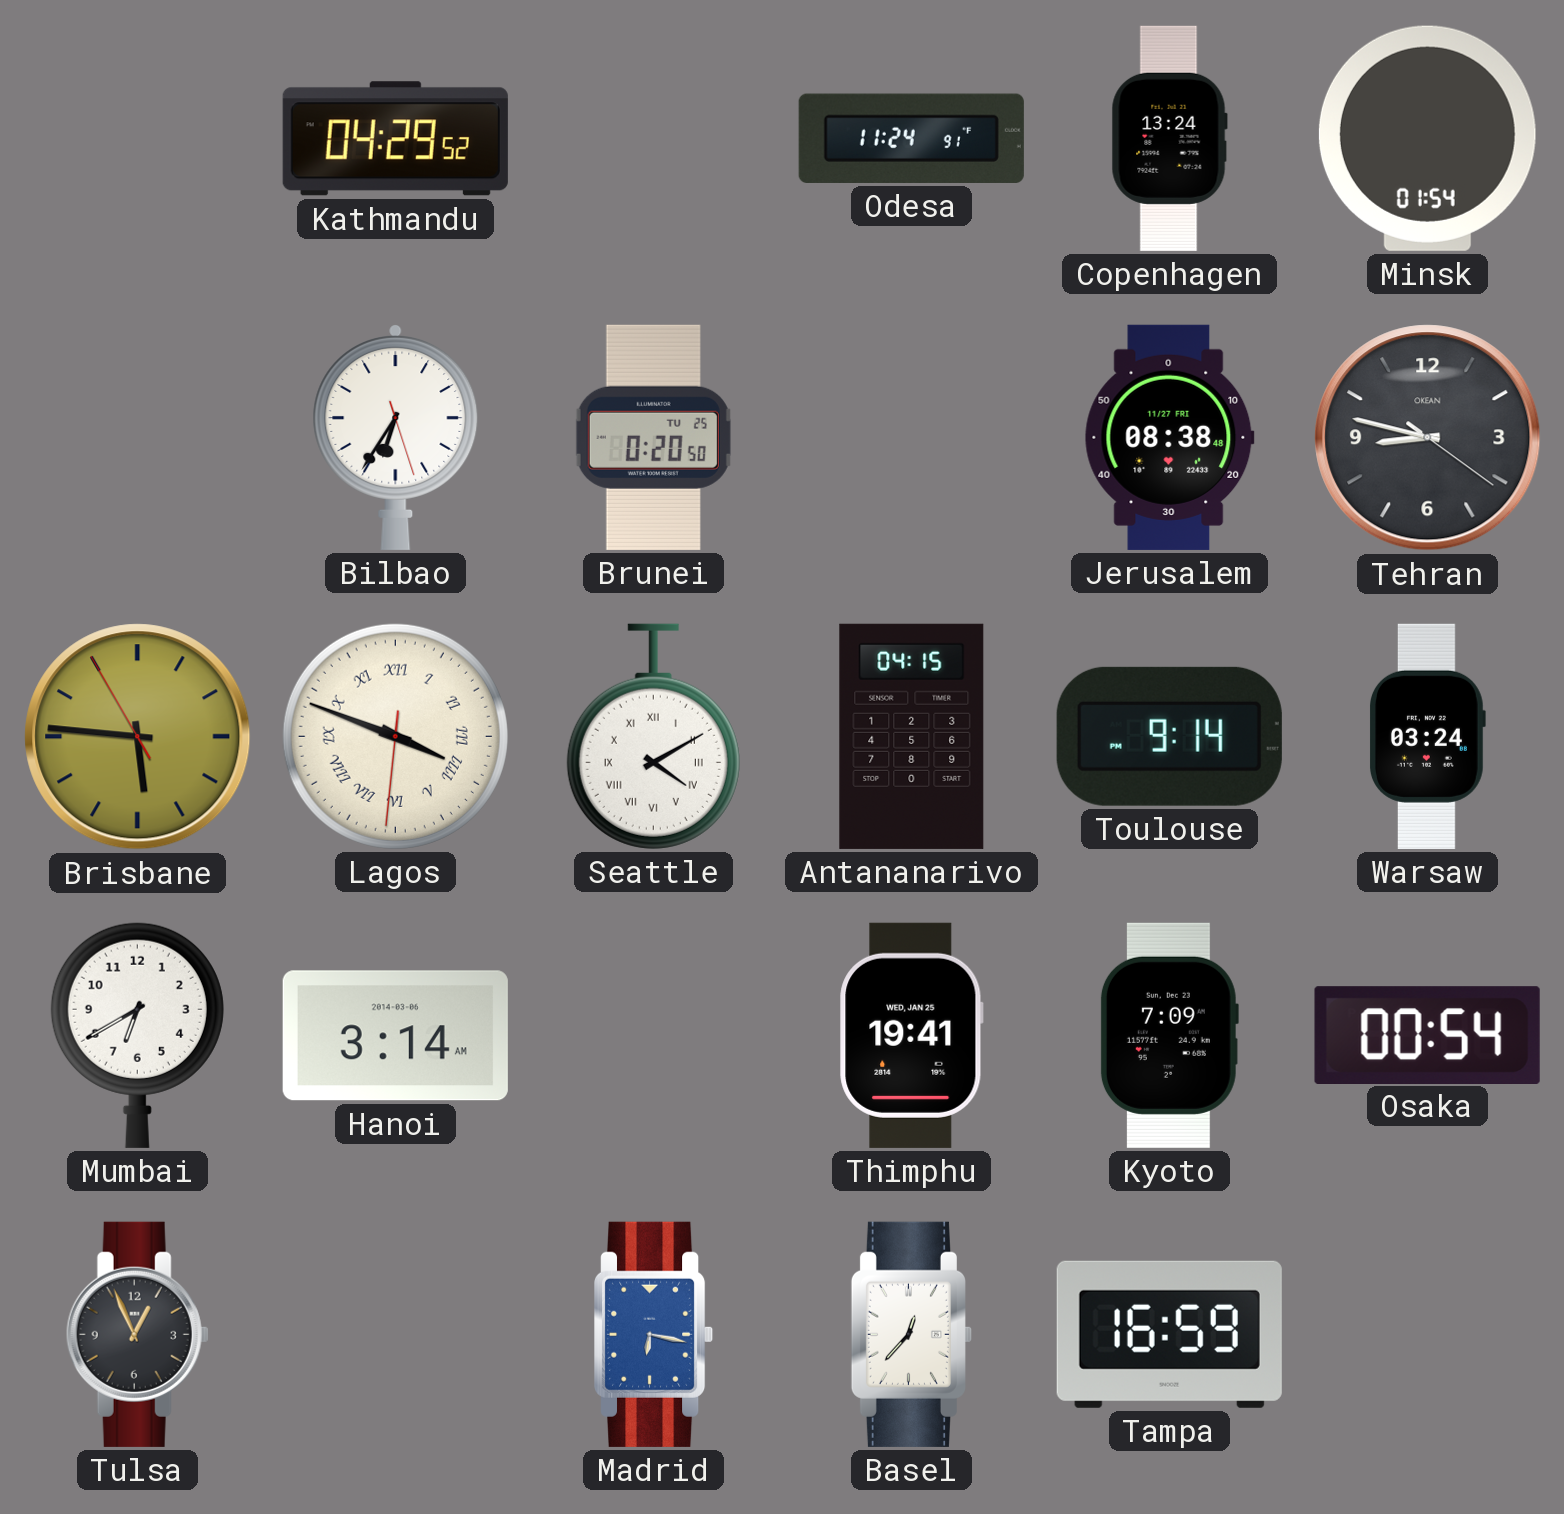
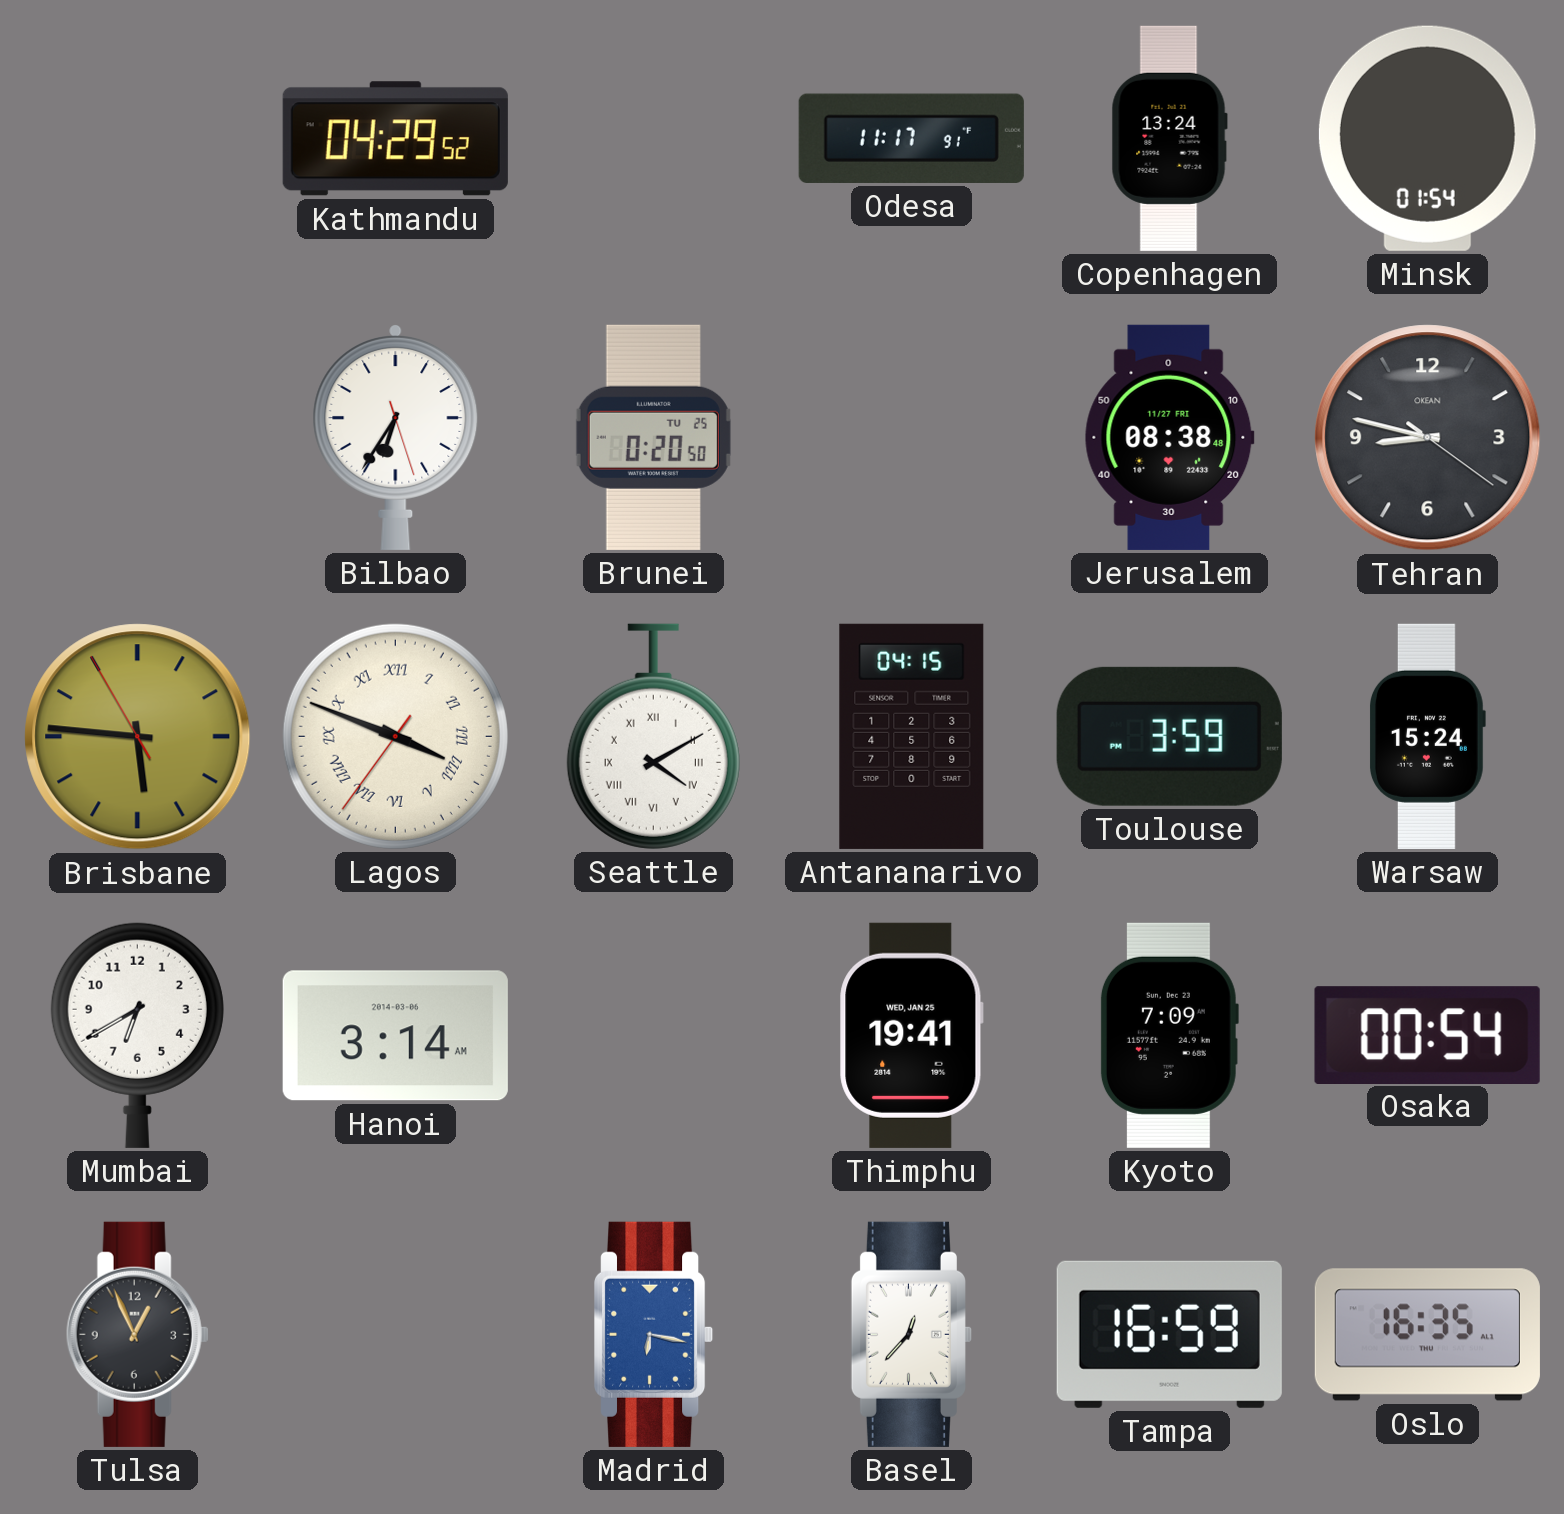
Odesa: 11:24 -> 11:17
Lagos: 3:48:31 -> 3:48:36
Toulouse: 9:14 -> 3:59
Warsaw: 03:24 -> 15:24
Oslo: none -> 16:35
